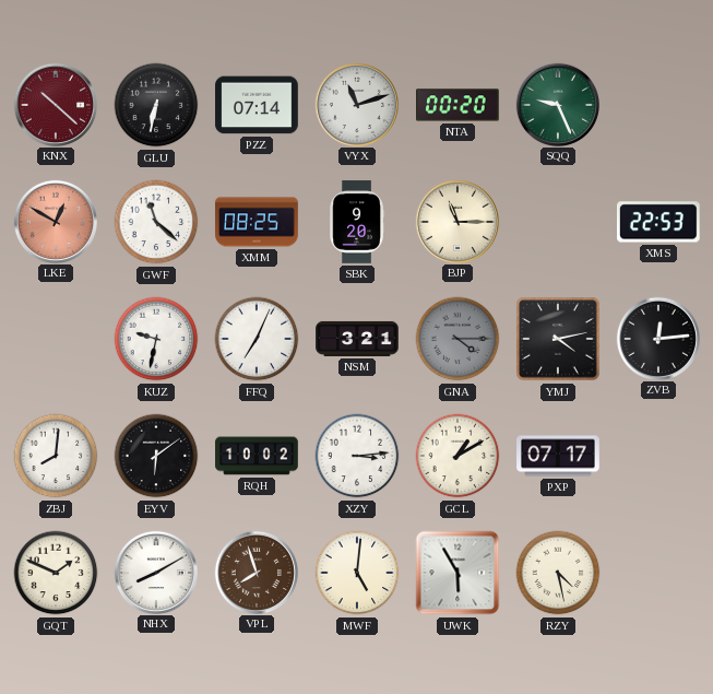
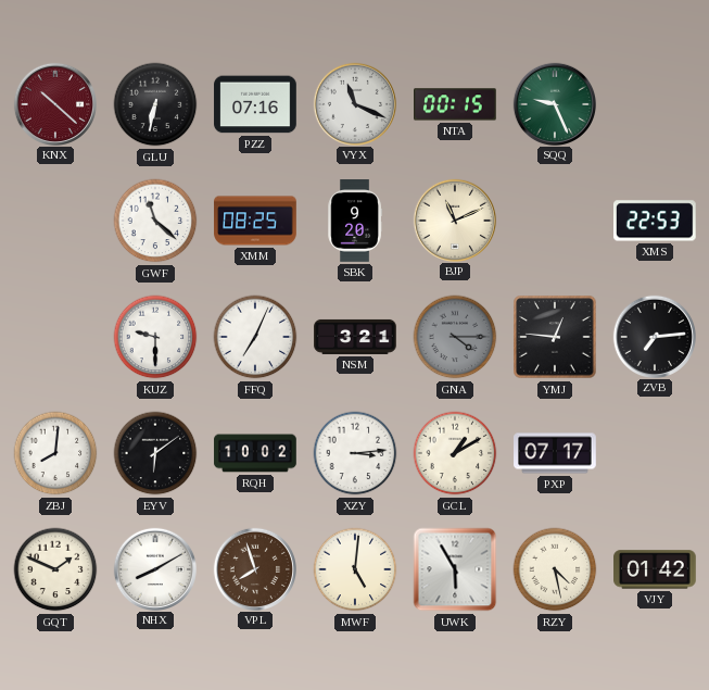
PZZ: 07:14 -> 07:16
VYX: 11:12 -> 11:19
NTA: 00:20 -> 00:15
LKE: 12:50 -> none
BJP: 11:15 -> 11:11
KUZ: 9:32 -> 9:30
YMJ: 4:13 -> 12:46
ZVB: 12:14 -> 7:14
VJY: none -> 01:42
